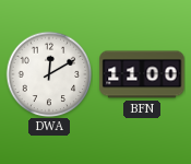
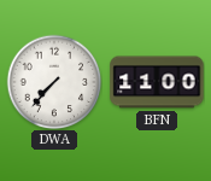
DWA: 12:10 -> 7:37
